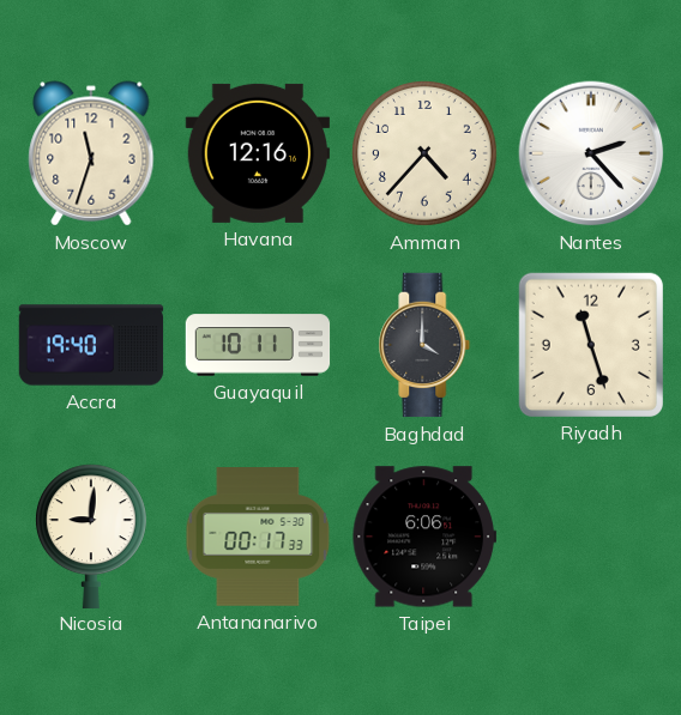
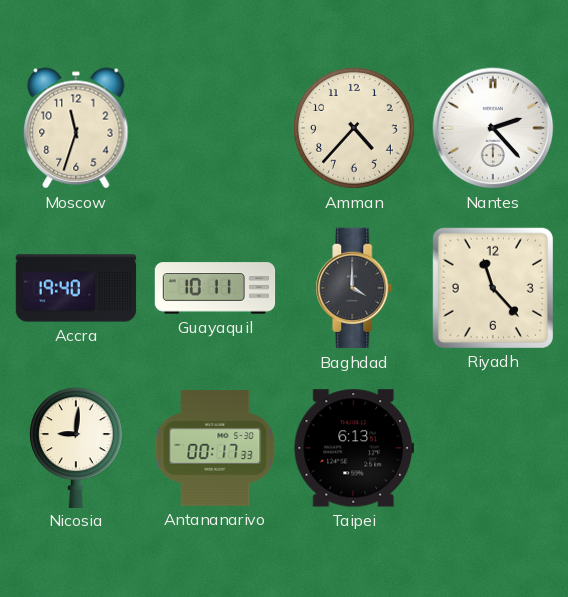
Havana: 12:16 -> none
Riyadh: 11:27 -> 11:23
Taipei: 6:06 -> 6:13
